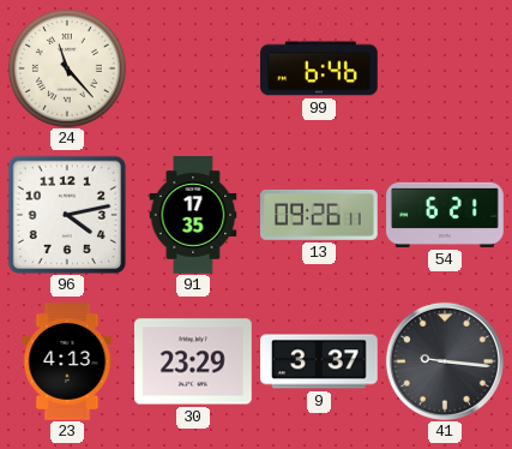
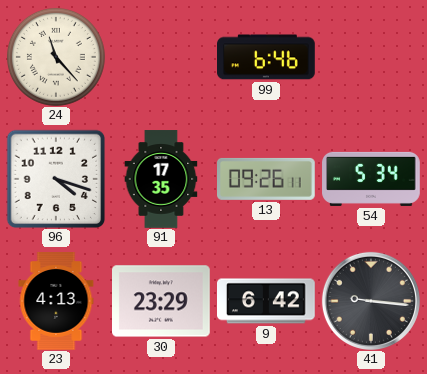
96: 4:13 -> 4:18
54: 6:21 -> 5:34
9: 3:37 -> 6:42
